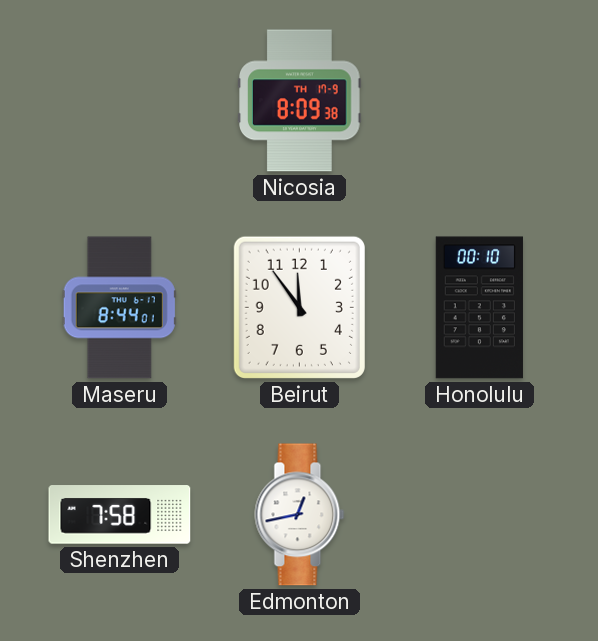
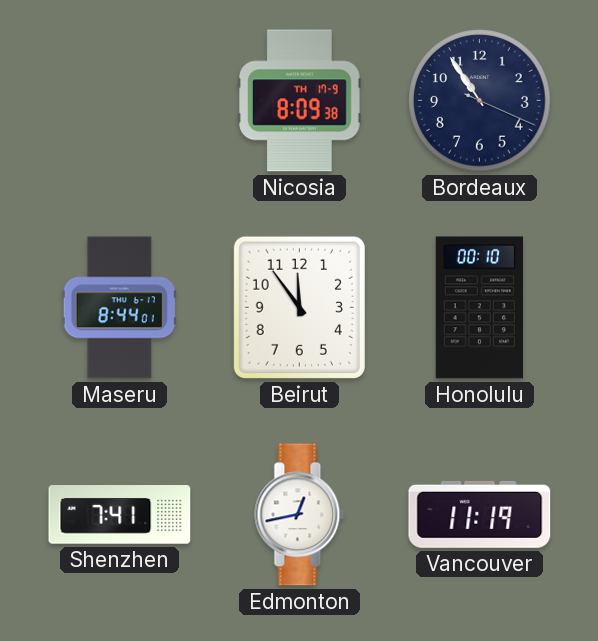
Bordeaux: none -> 10:54
Shenzhen: 7:58 -> 7:41
Vancouver: none -> 11:19
